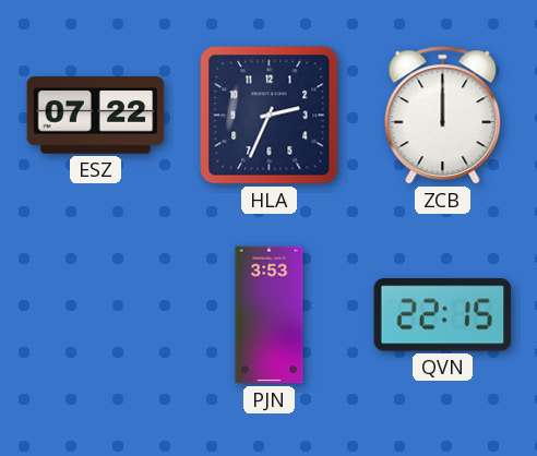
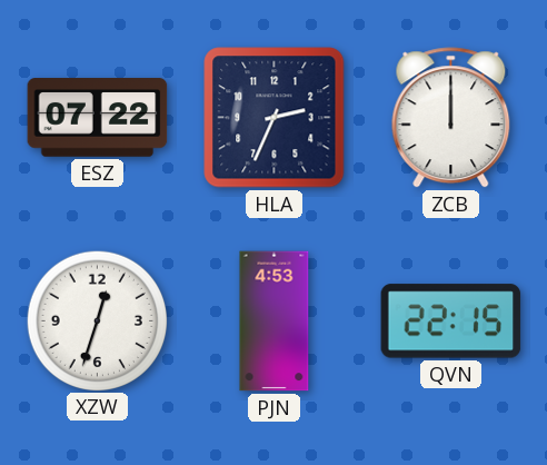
XZW: none -> 12:33
PJN: 3:53 -> 4:53
